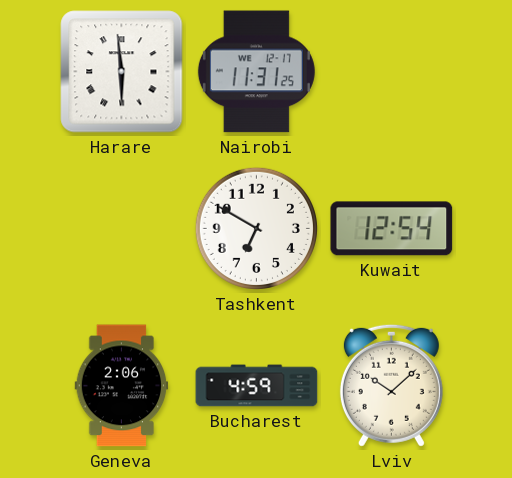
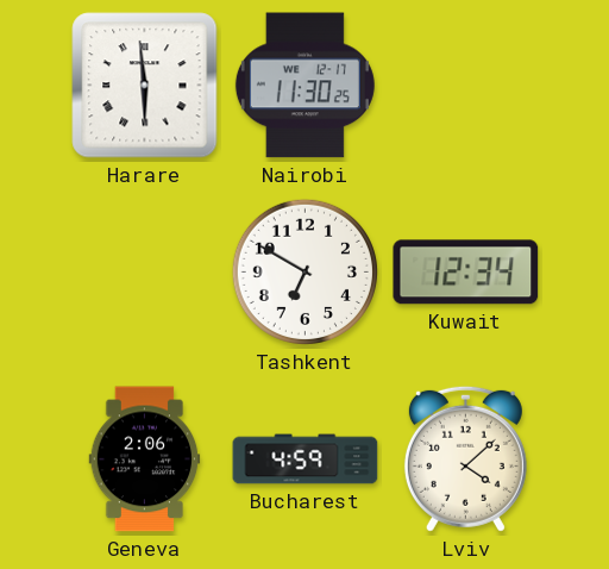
Nairobi: 11:31 -> 11:30
Kuwait: 12:54 -> 12:34
Lviv: 10:08 -> 4:08
